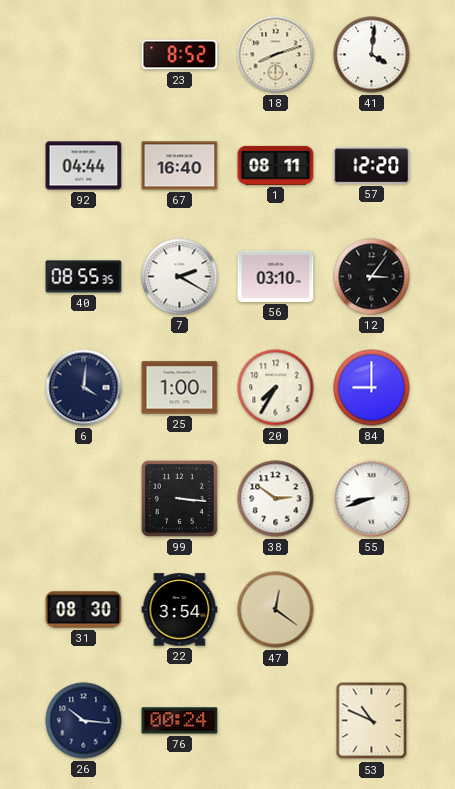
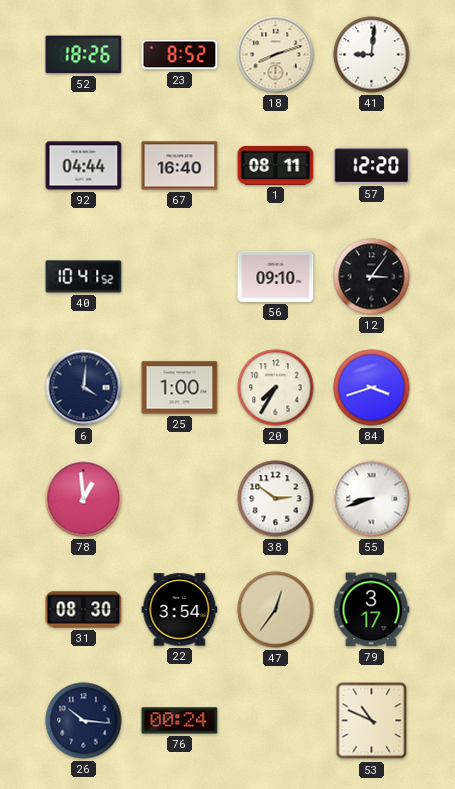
52: none -> 18:26
41: 4:01 -> 9:01
40: 08:55 -> 10:41
7: 2:20 -> none
56: 03:10 -> 09:10
84: 9:00 -> 3:42
78: none -> 12:59
99: 3:16 -> none
47: 12:21 -> 12:36
79: none -> 3:17
